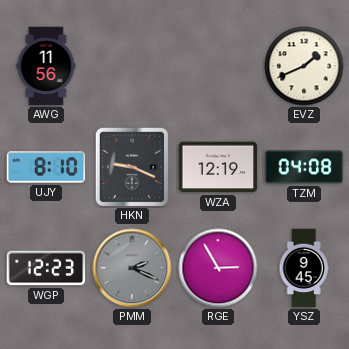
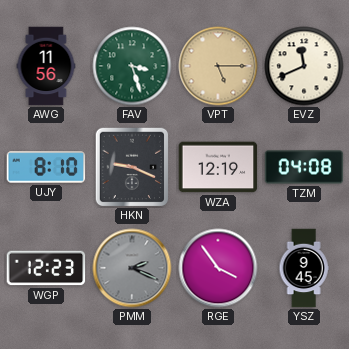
FAV: none -> 3:27
VPT: none -> 5:15
EVZ: 1:41 -> 11:41
RGE: 2:55 -> 3:54
